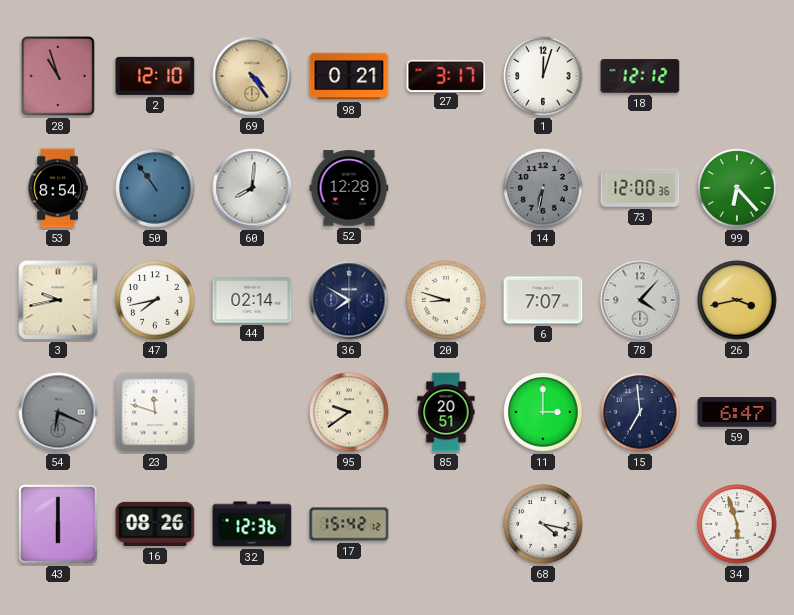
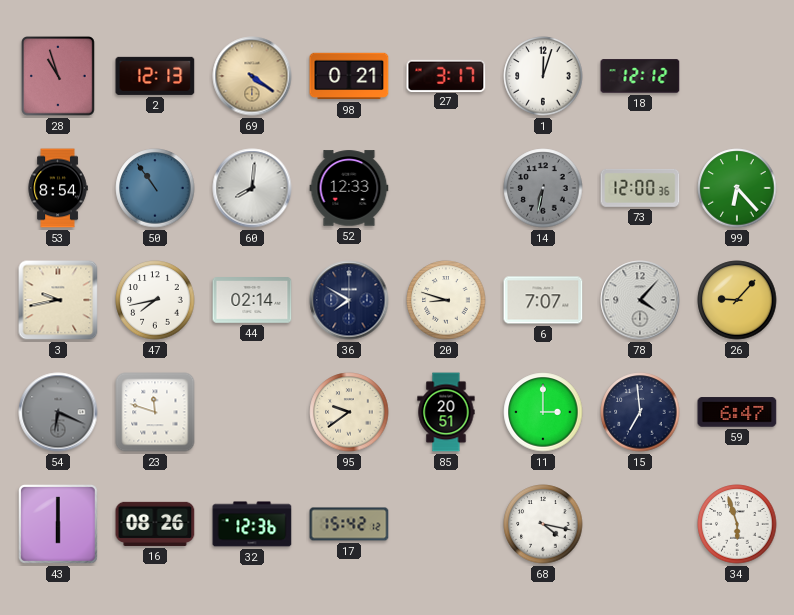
2: 12:10 -> 12:13
69: 4:24 -> 4:21
52: 12:28 -> 12:33
26: 3:43 -> 9:07
